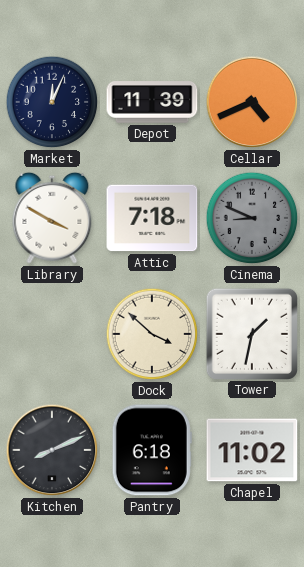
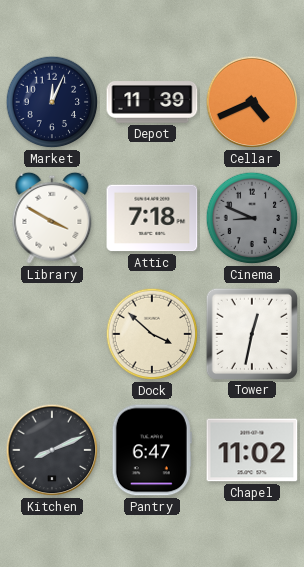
Tower: 1:32 -> 12:32
Pantry: 6:18 -> 6:47
